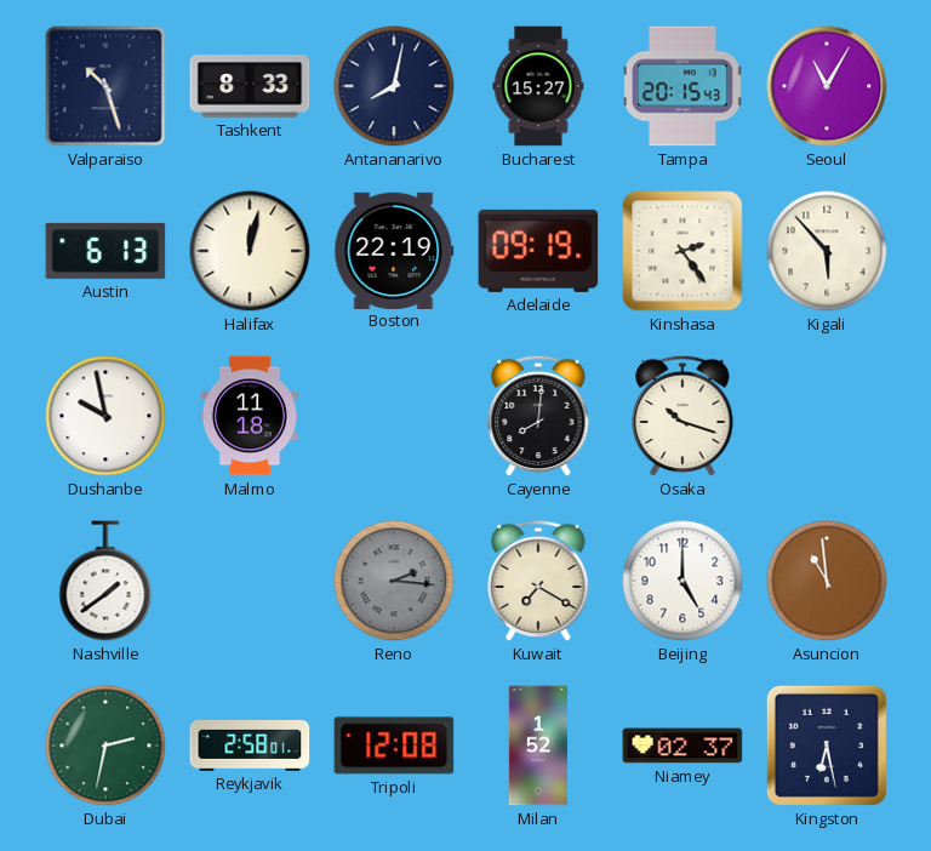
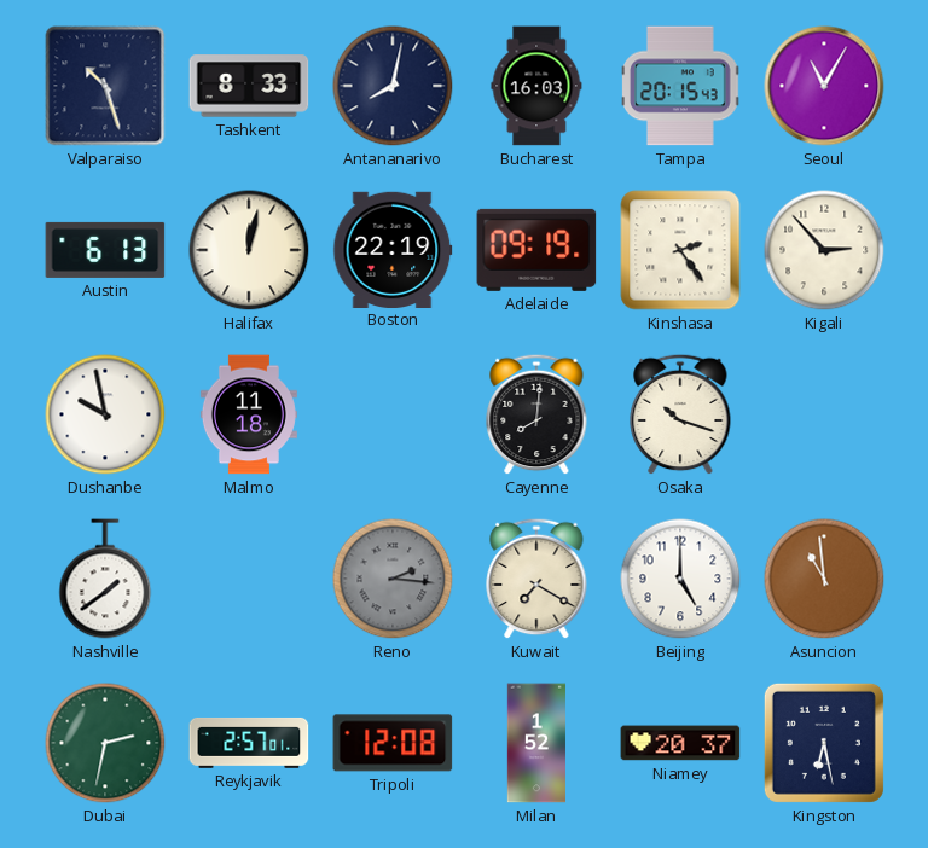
Bucharest: 15:27 -> 16:03
Kigali: 5:53 -> 2:53
Reykjavik: 2:58 -> 2:57
Niamey: 02:37 -> 20:37
